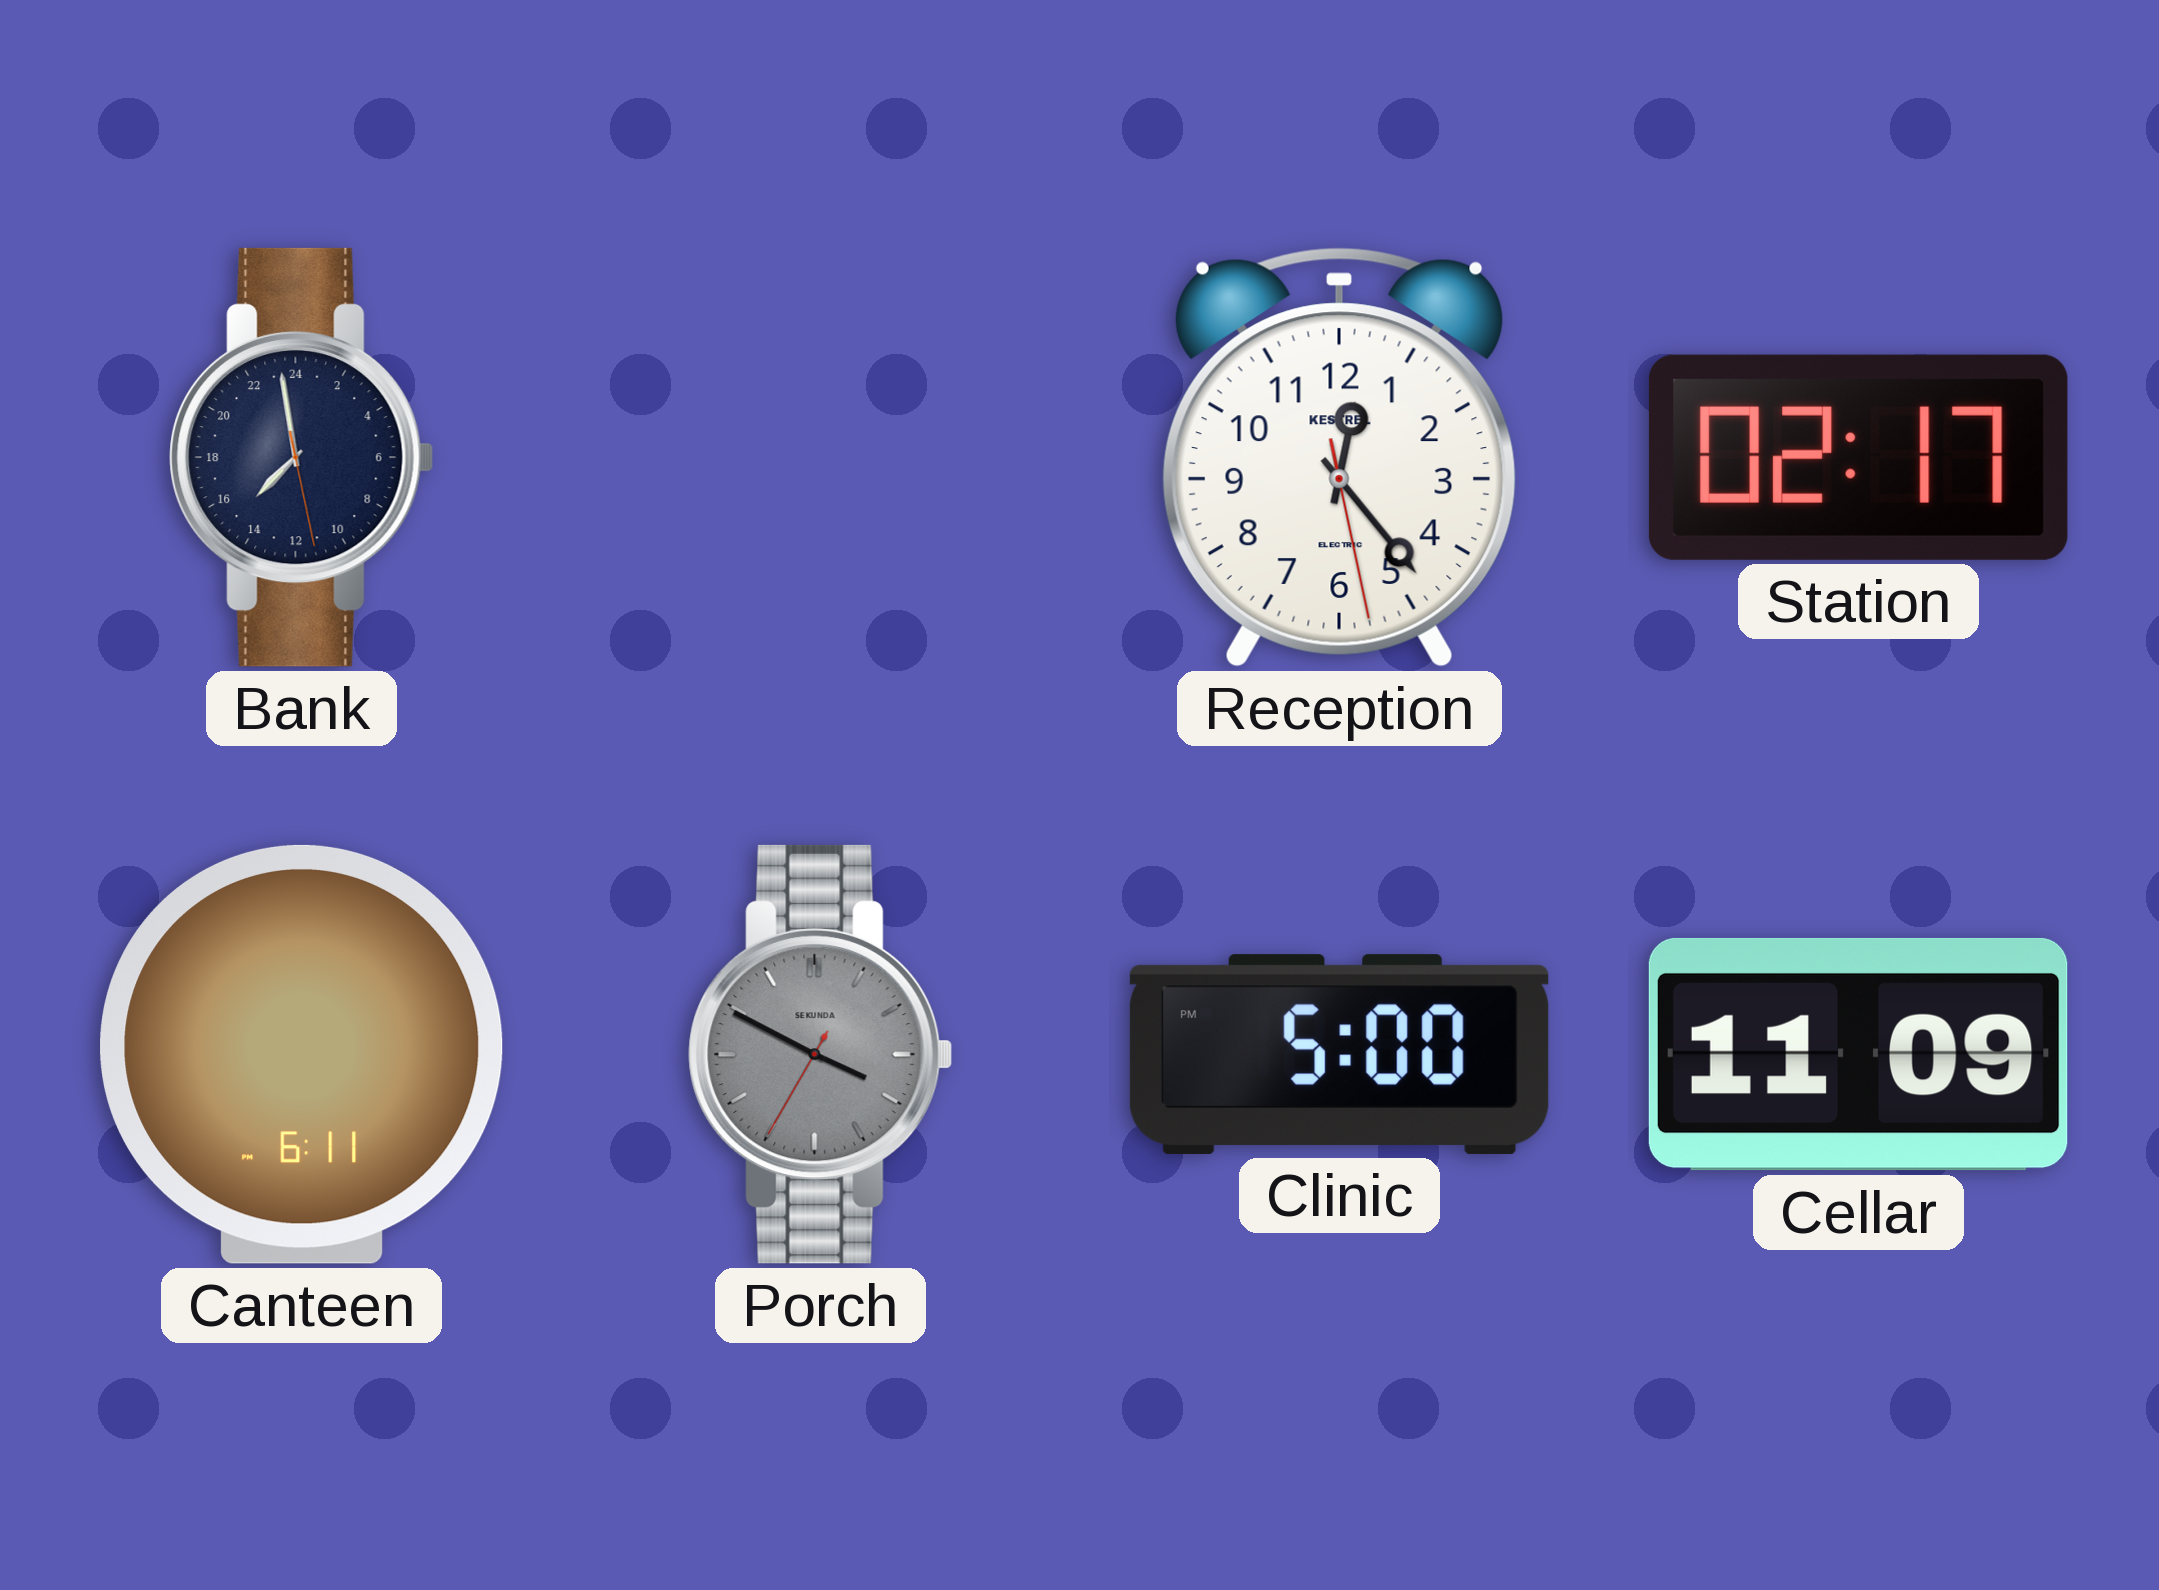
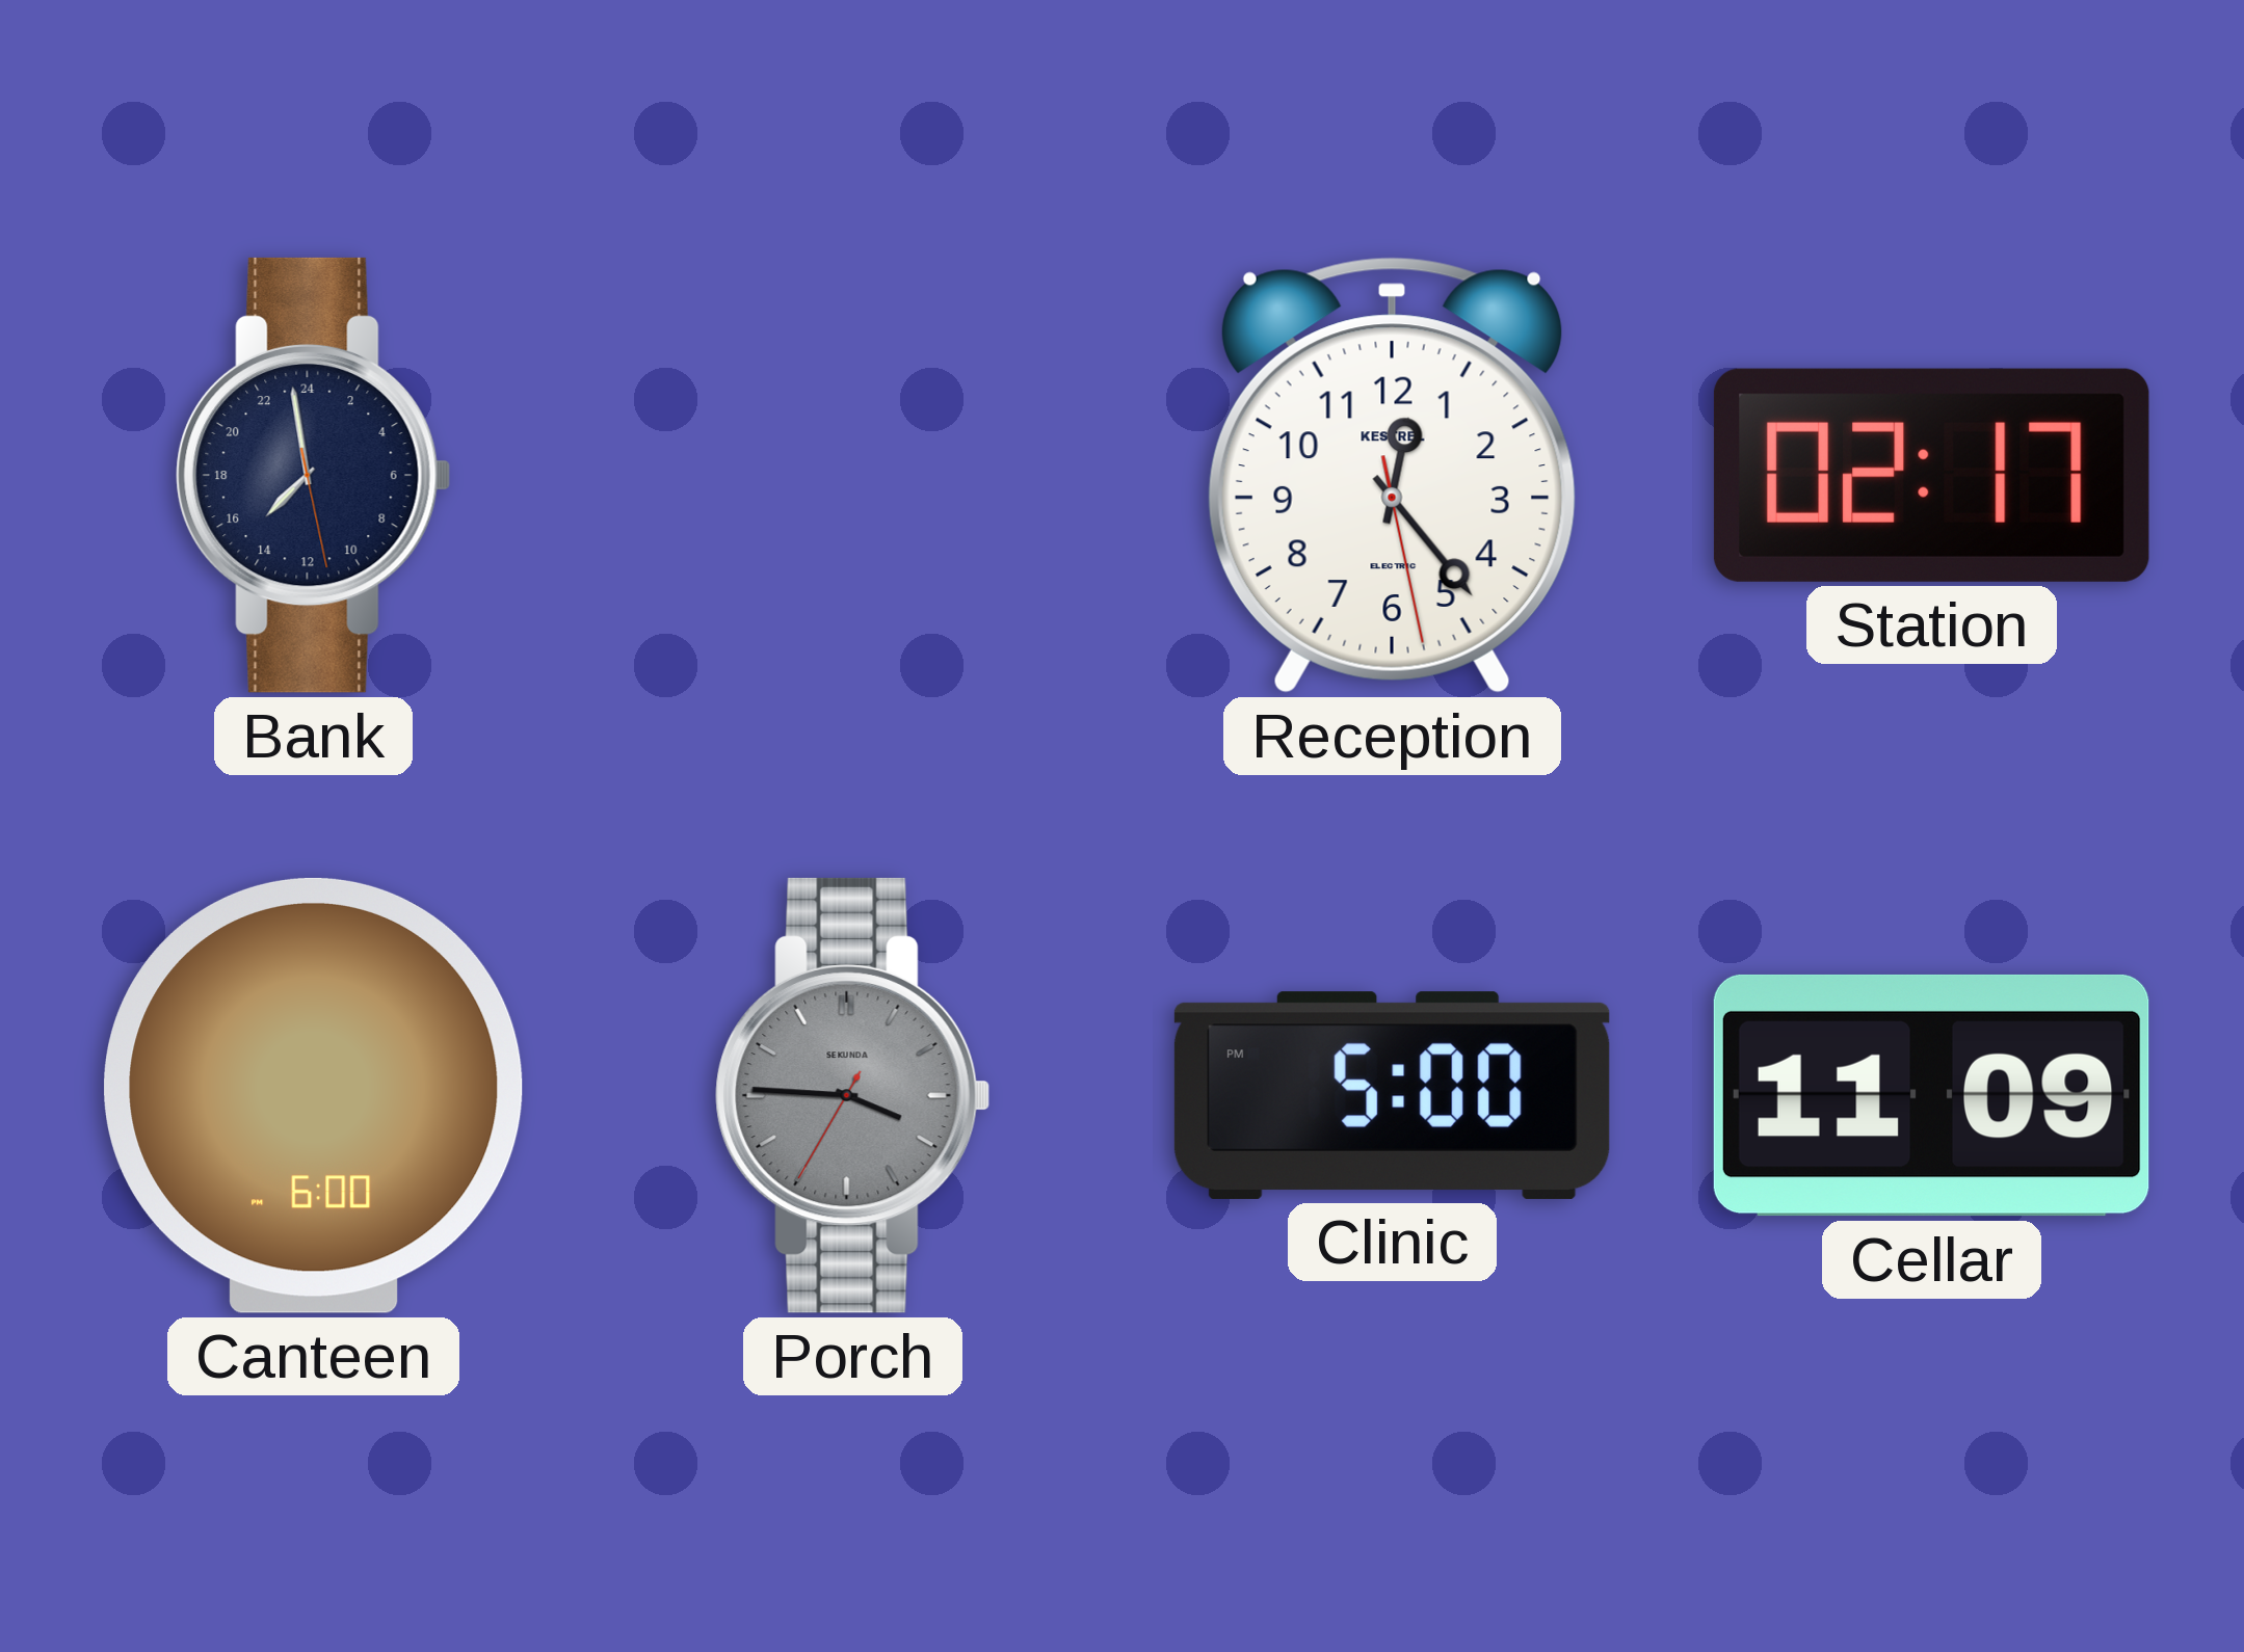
Canteen: 6:11 -> 6:00
Porch: 3:49 -> 3:45
